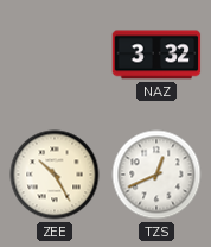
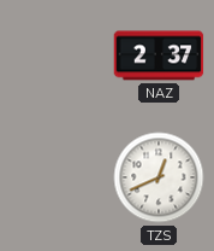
NAZ: 3:32 -> 2:37
ZEE: 10:25 -> none
